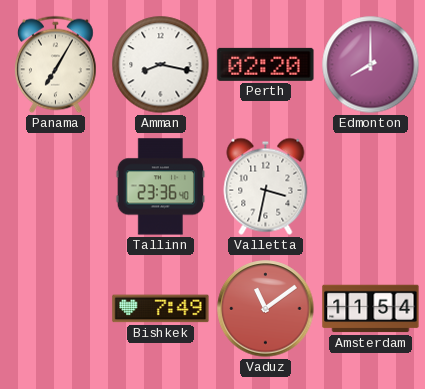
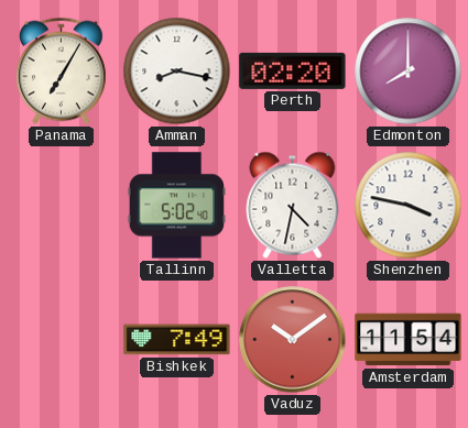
Tallinn: 23:36 -> 5:02
Valletta: 3:32 -> 4:32
Shenzhen: none -> 3:47
Vaduz: 11:09 -> 10:09
